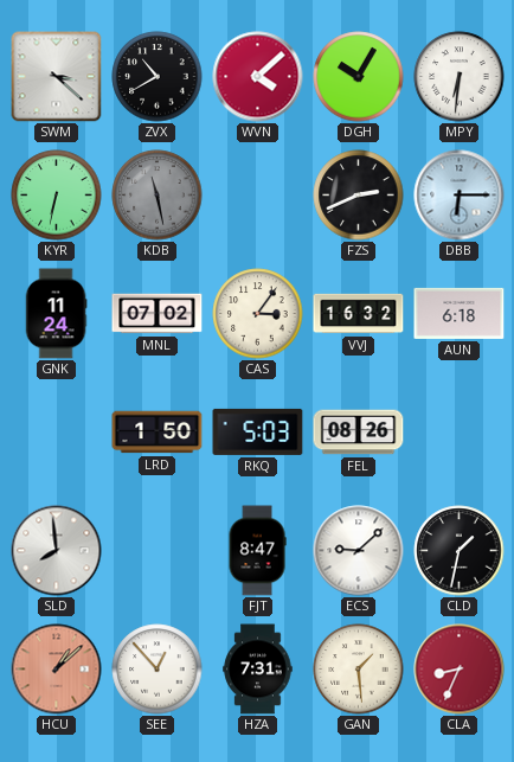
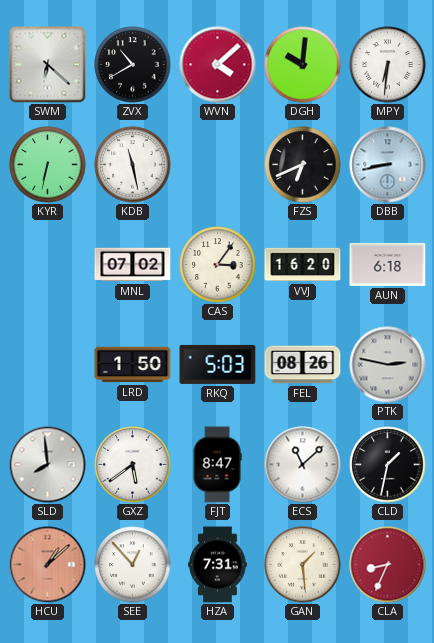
SWM: 3:22 -> 6:22
DGH: 10:05 -> 10:01
KDB dial: grey -> white
FZS: 2:41 -> 6:41
DBB: 6:15 -> 8:43
GNK: 11:24 -> none
VVJ: 16:32 -> 16:20
PTK: none -> 2:47
GXZ: none -> 5:39
ECS: 9:08 -> 11:08
